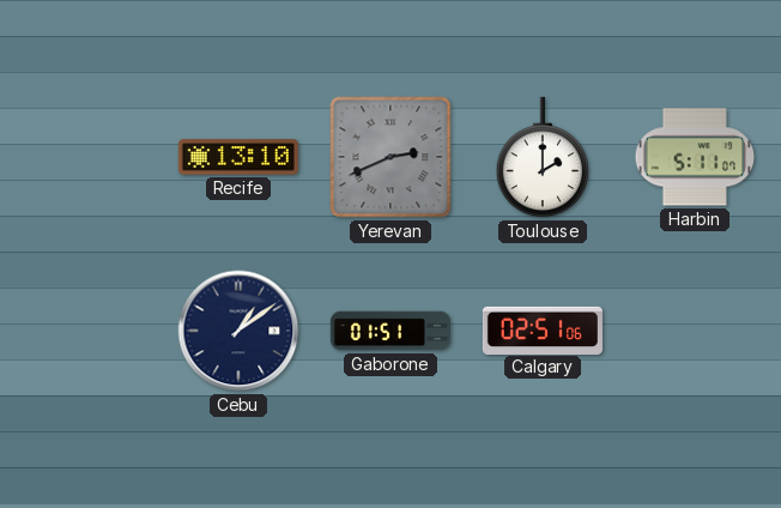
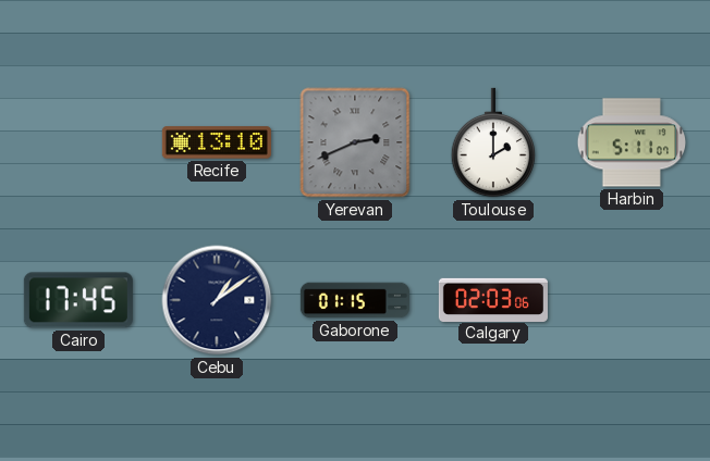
Cairo: none -> 17:45
Gaborone: 01:51 -> 01:15
Calgary: 02:51 -> 02:03
